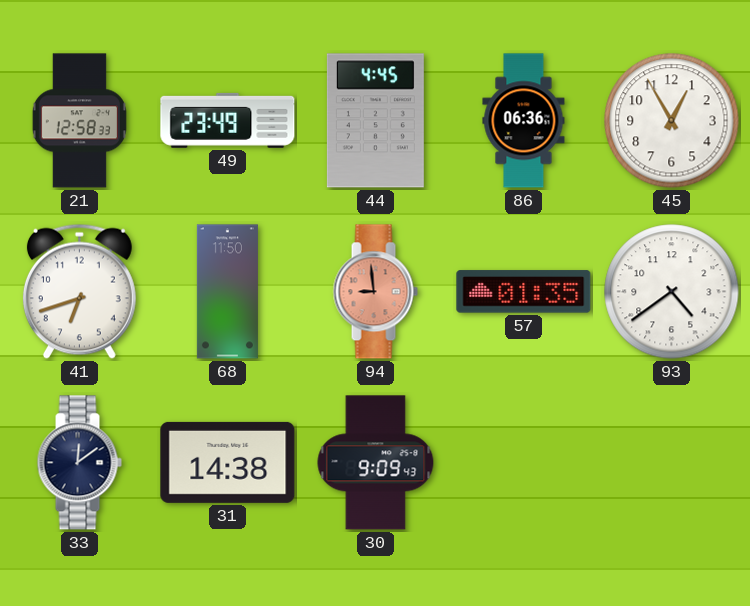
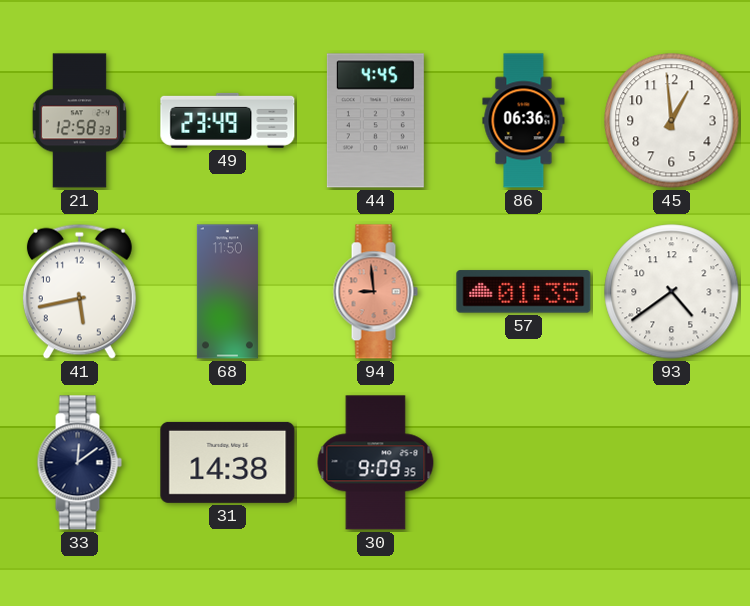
45: 12:55 -> 12:59
41: 6:42 -> 5:43
30: 9:09:43 -> 9:09:35
